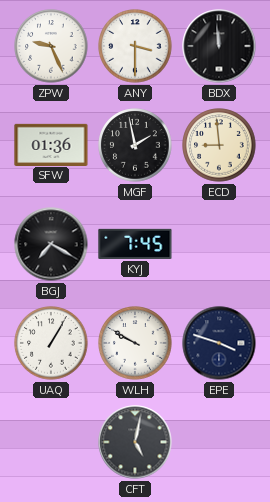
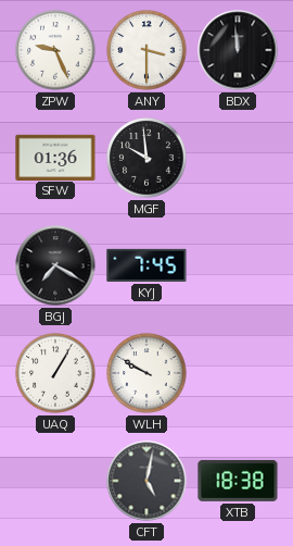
MGF: 1:58 -> 9:59
ECD: 8:59 -> none
EPE: 3:48 -> none
XTB: none -> 18:38
